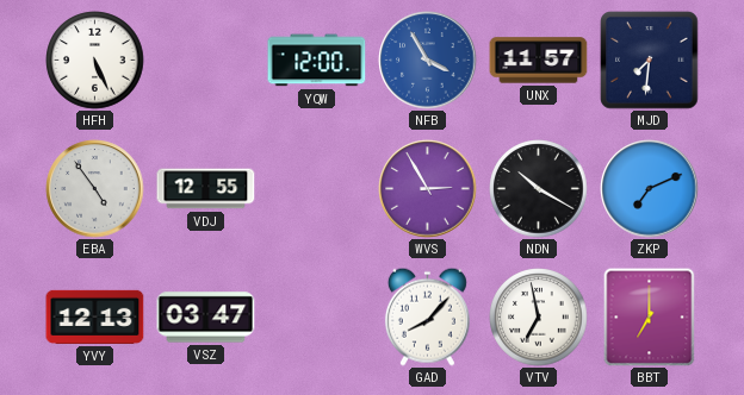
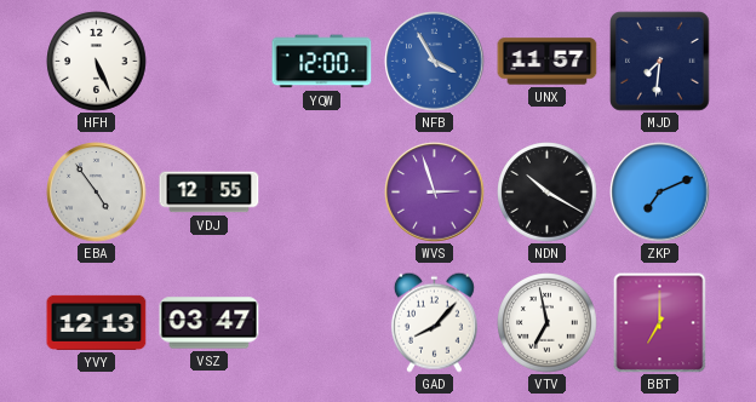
WVS: 2:55 -> 2:57
